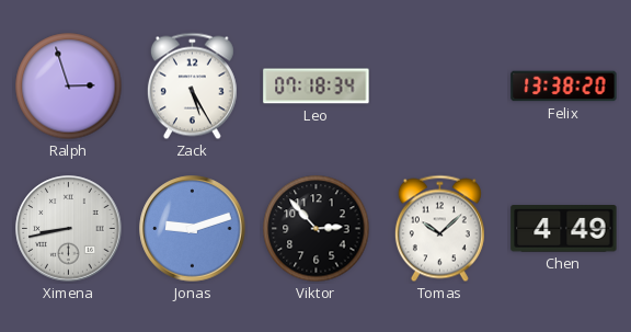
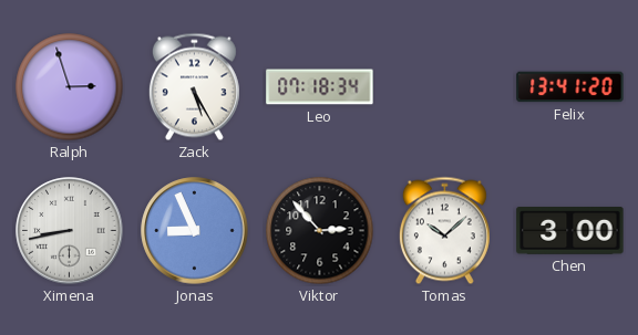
Felix: 13:38 -> 13:41
Jonas: 9:12 -> 8:56
Chen: 4:49 -> 3:00
